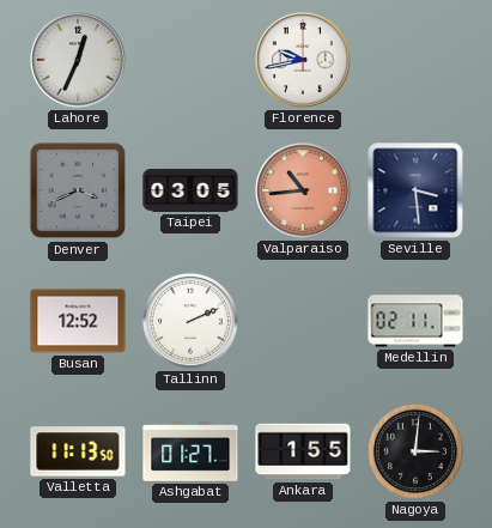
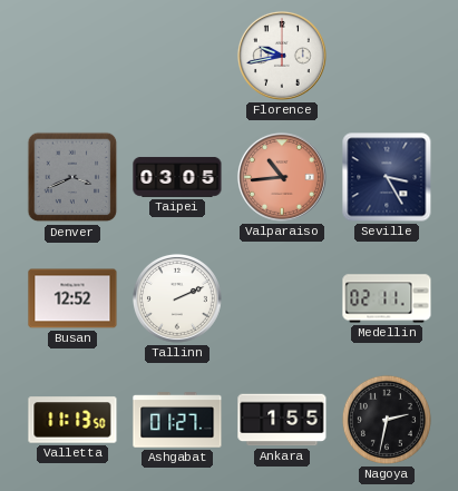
Lahore: 12:34 -> none
Seville: 3:29 -> 3:25
Nagoya: 3:01 -> 2:32
